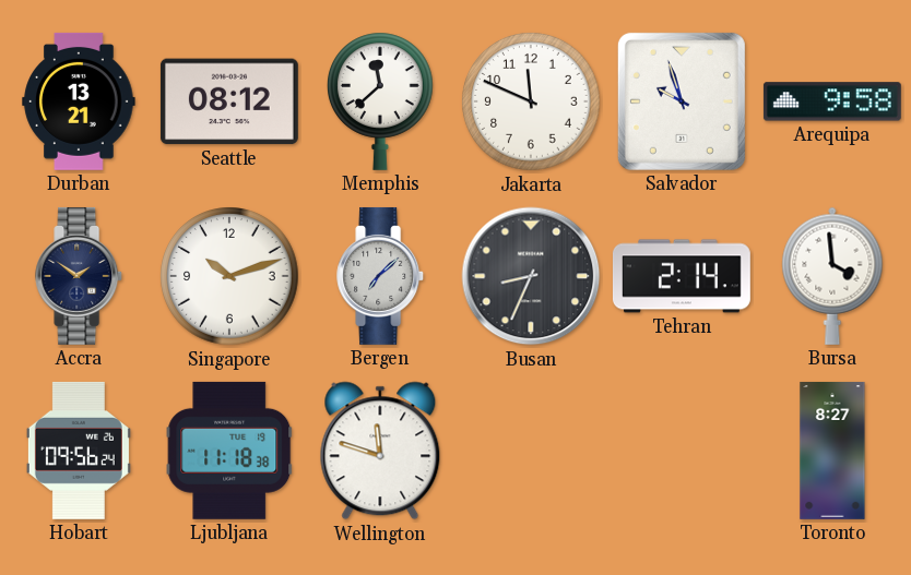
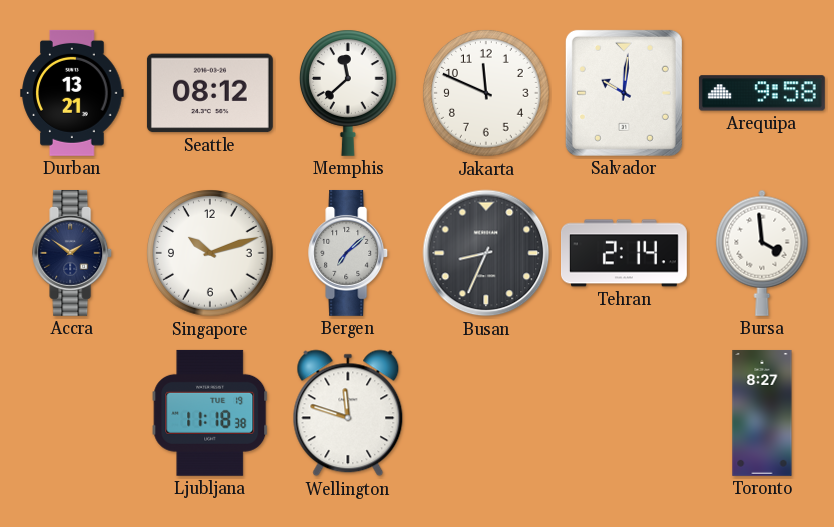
Salvador: 9:57 -> 10:01
Hobart: 09:56 -> none
